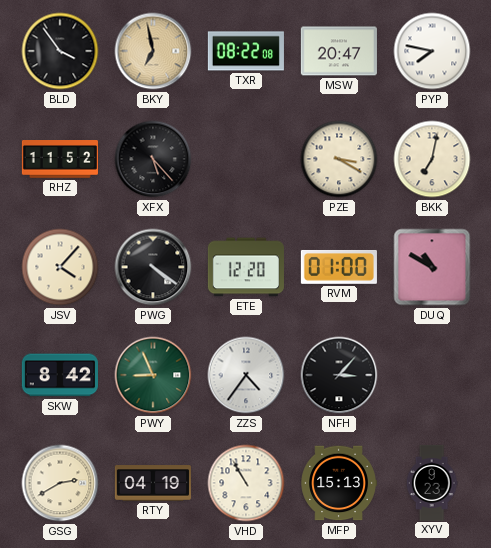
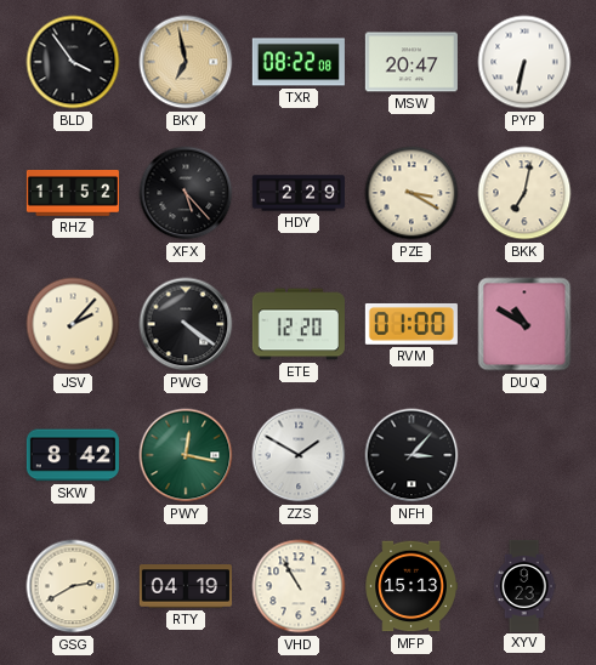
PYP: 7:47 -> 6:32
HDY: none -> 2:29
JSV: 4:07 -> 2:07
PWY: 8:56 -> 12:17
ZZS: 4:36 -> 1:50
